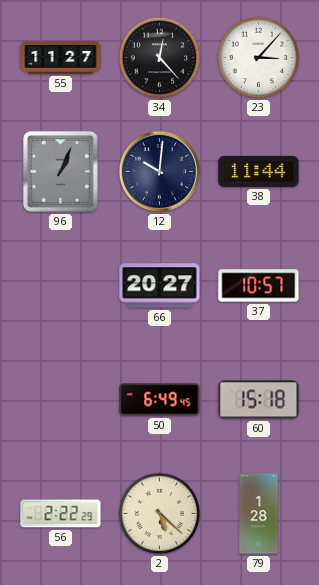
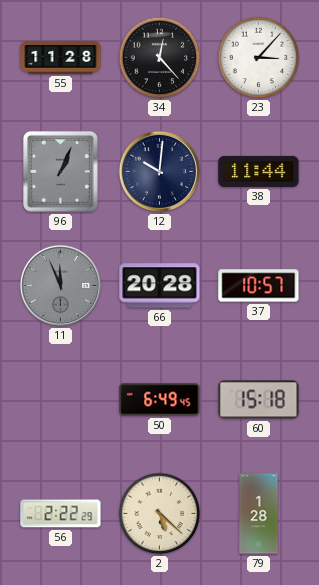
55: 11:27 -> 11:28
11: none -> 11:56
66: 20:27 -> 20:28
